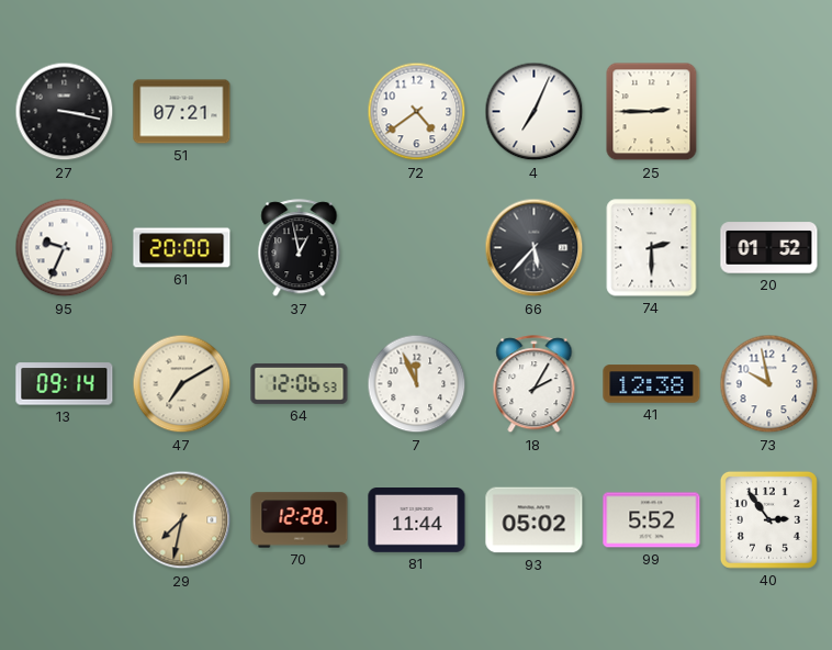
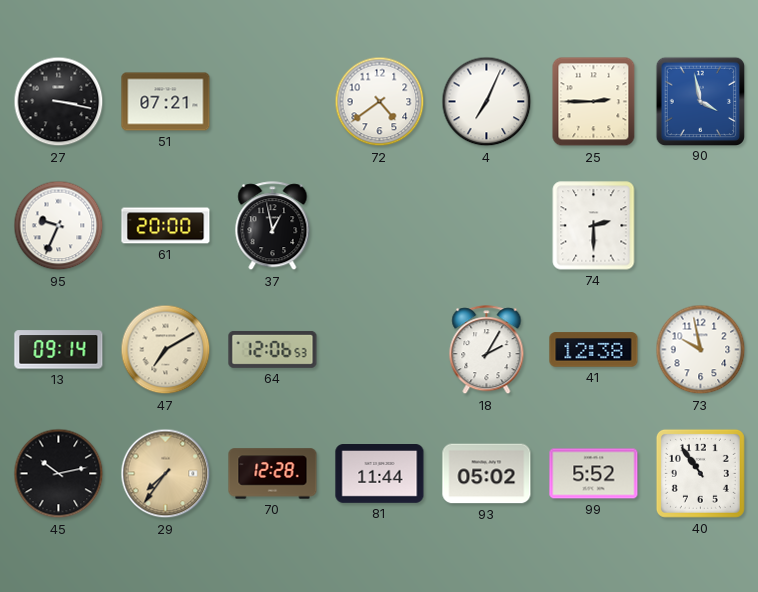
90: none -> 3:58
66: 5:37 -> none
20: 01:52 -> none
7: 11:56 -> none
45: none -> 10:13
29: 7:32 -> 7:36
40: 2:54 -> 10:54
